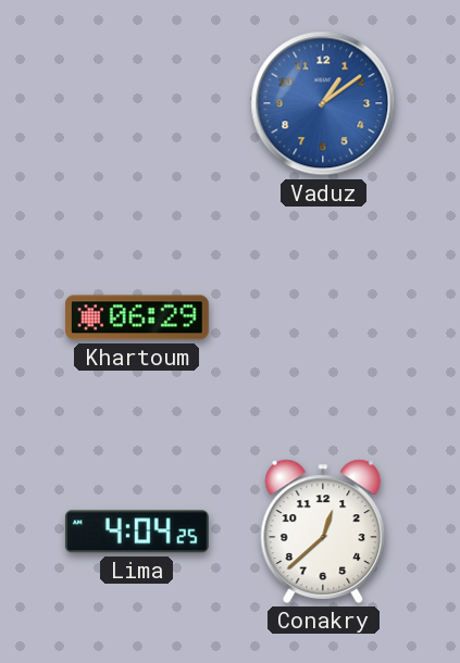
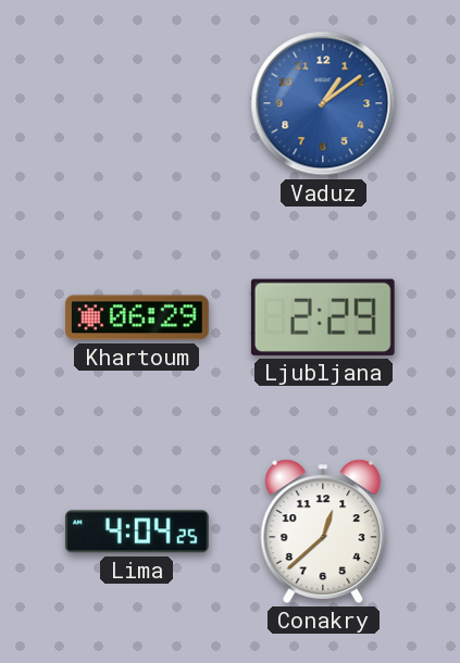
Ljubljana: none -> 2:29
